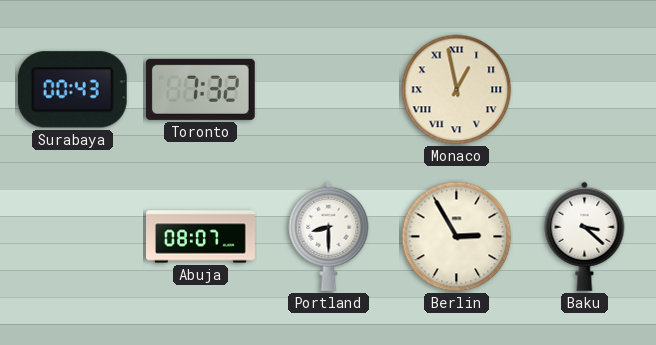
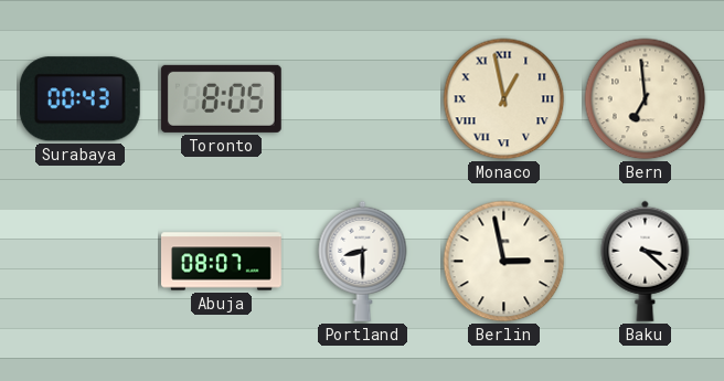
Toronto: 7:32 -> 8:05
Bern: none -> 6:59
Berlin: 2:55 -> 2:58
